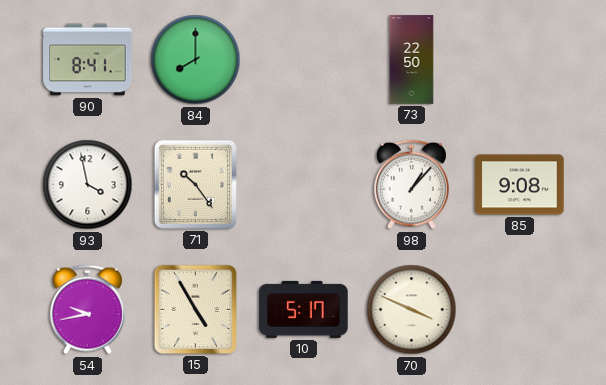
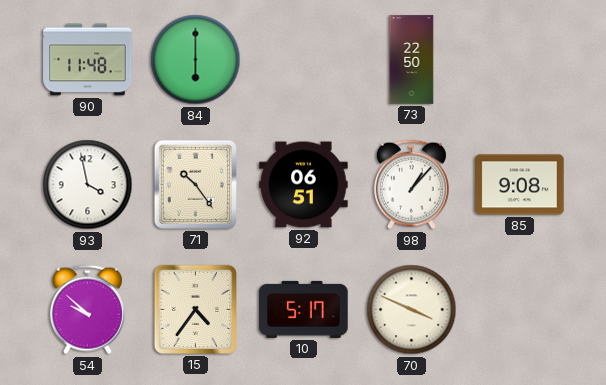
90: 8:41 -> 11:48
84: 8:00 -> 6:00
92: none -> 06:51
54: 9:43 -> 9:52
15: 4:55 -> 4:36
